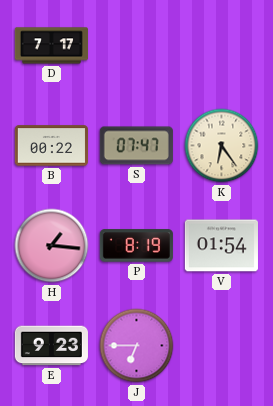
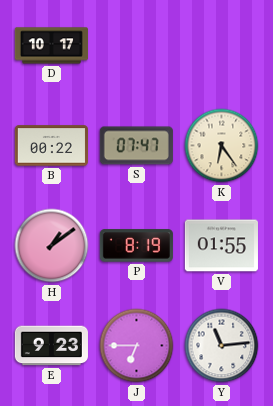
D: 7:17 -> 10:17
H: 1:16 -> 1:09
V: 01:54 -> 01:55
Y: none -> 11:14
